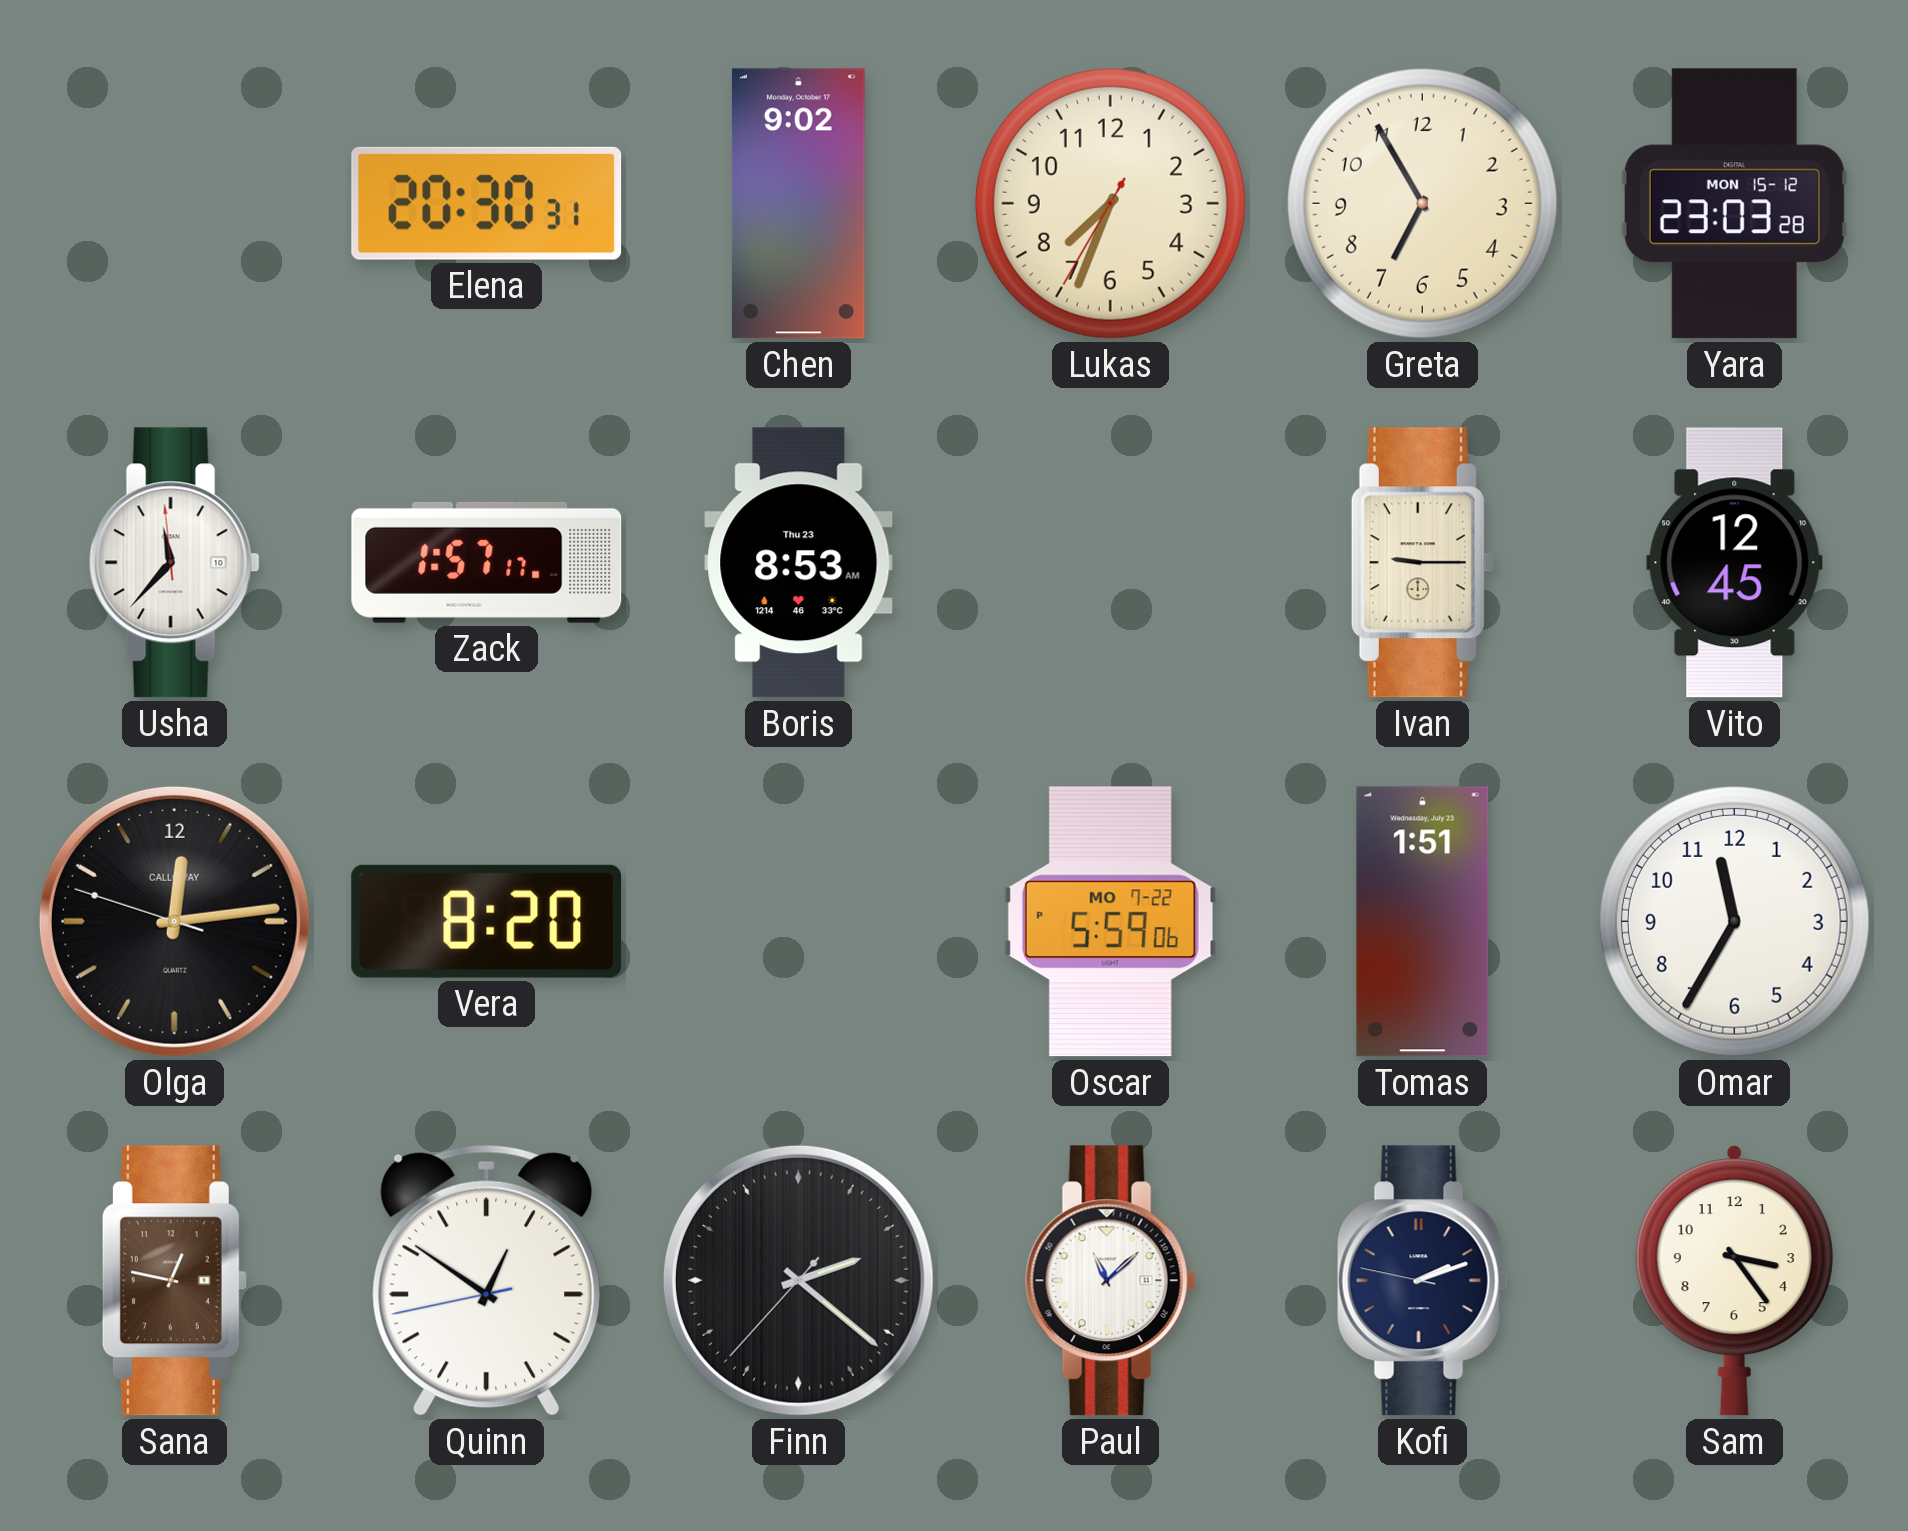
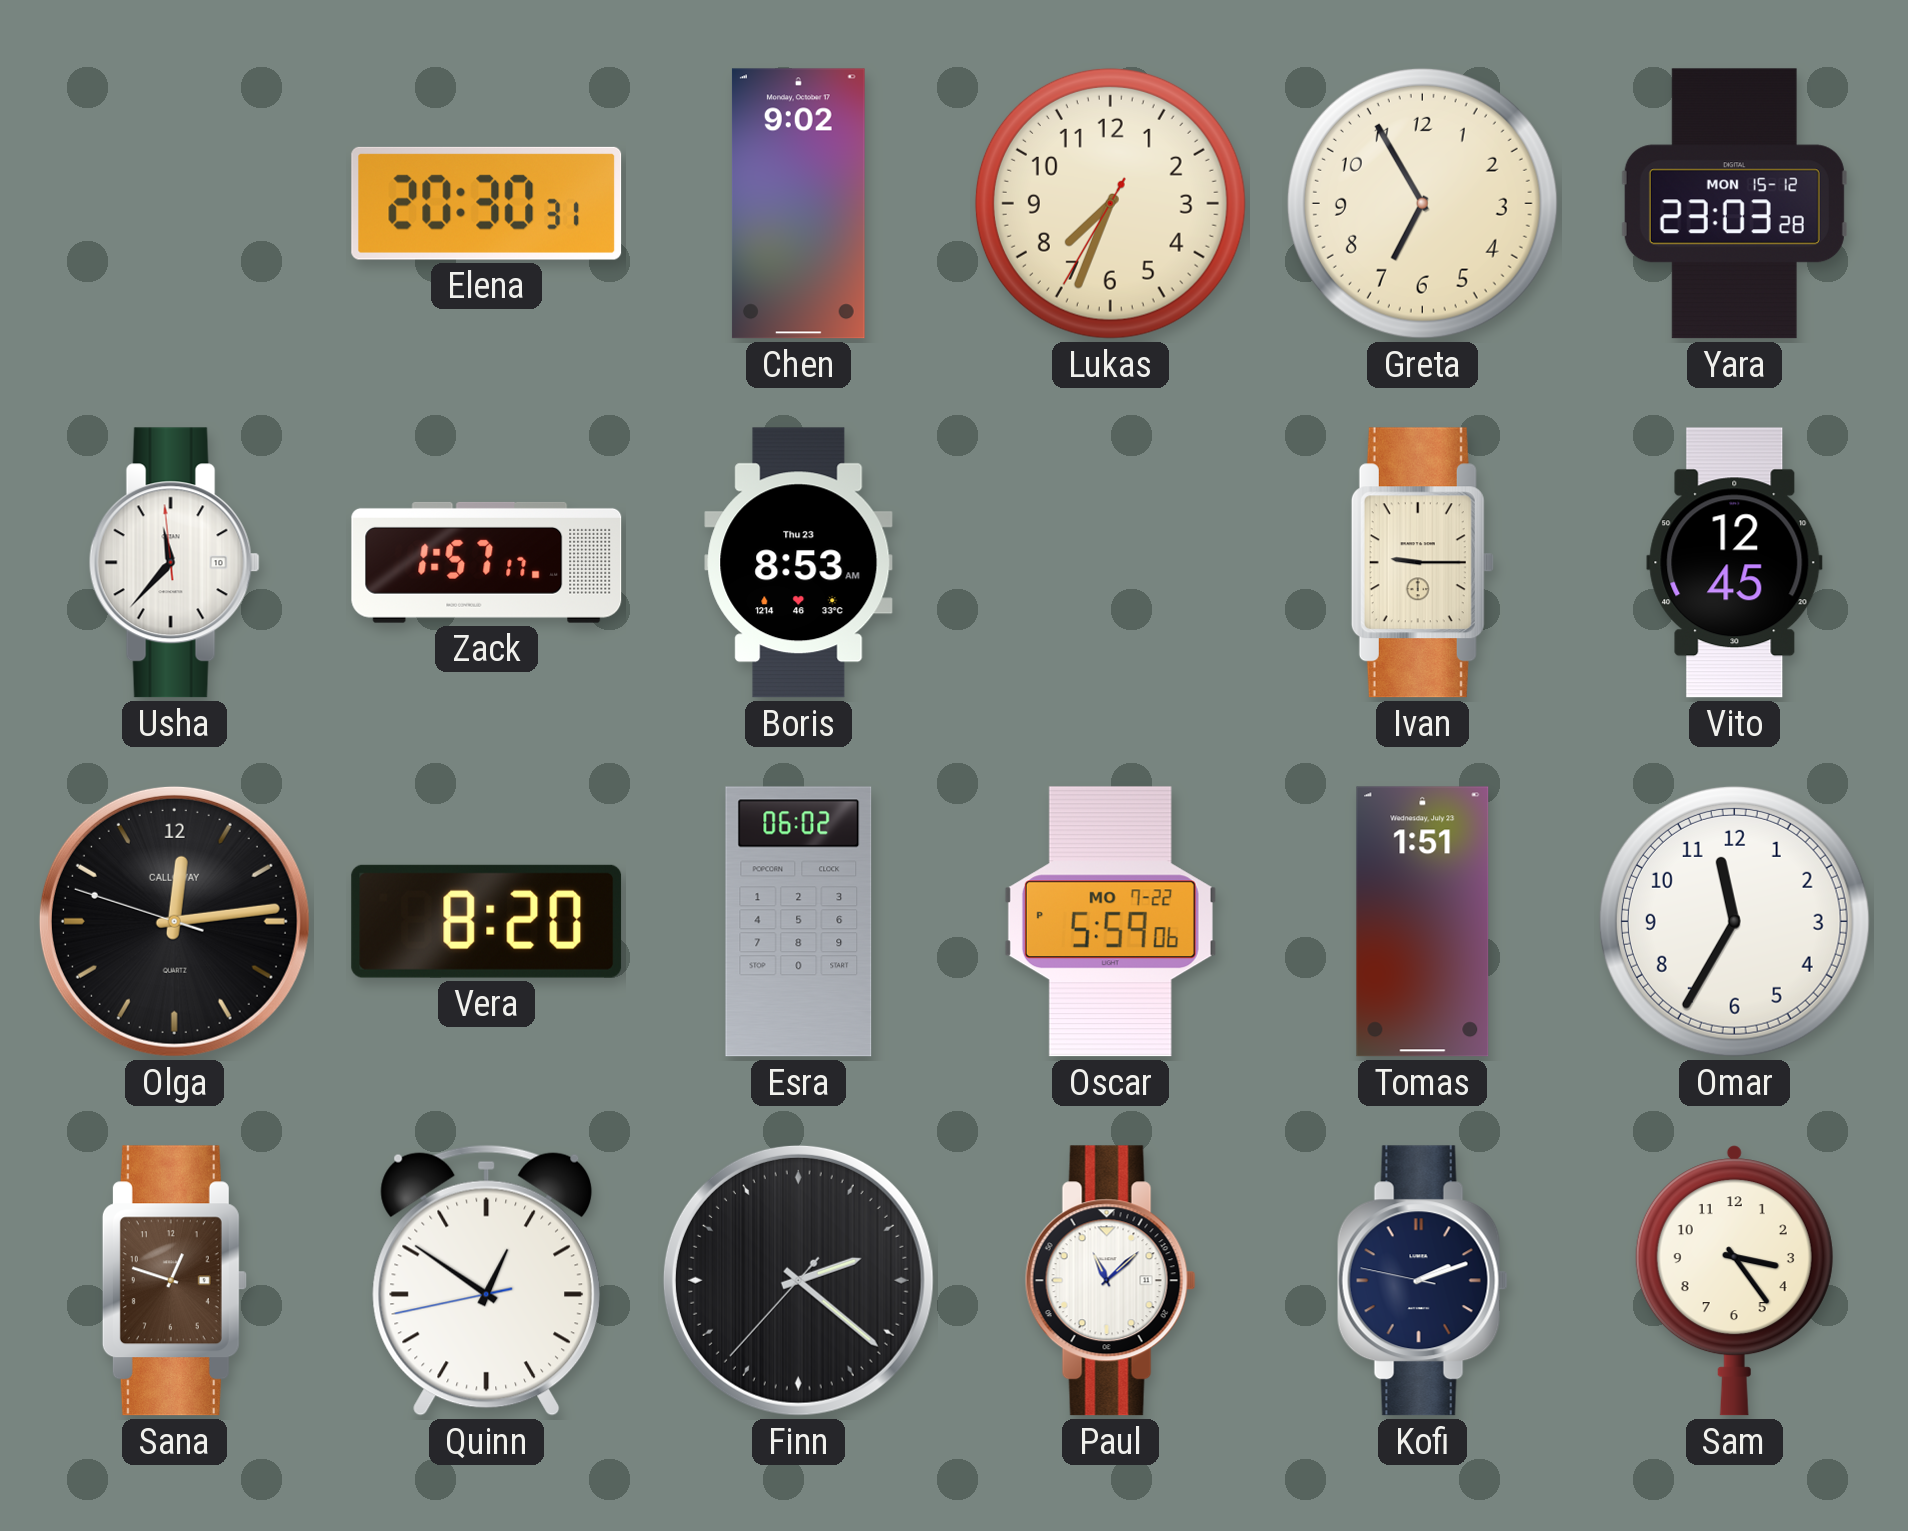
Esra: none -> 06:02
Sana: 12:47 -> 12:48
